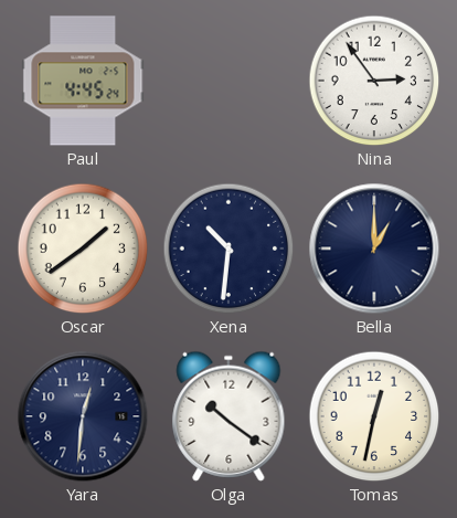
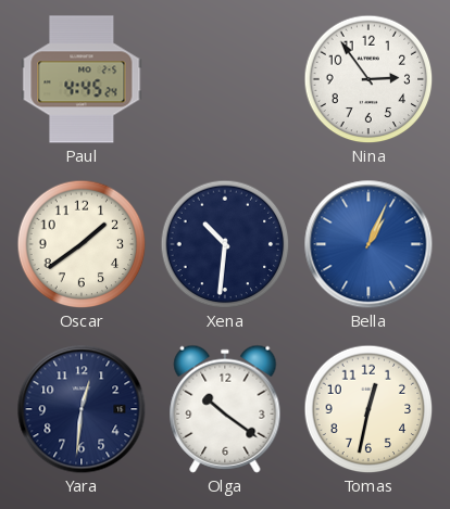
Bella: 1:00 -> 1:04
Bella dial: navy -> blue
